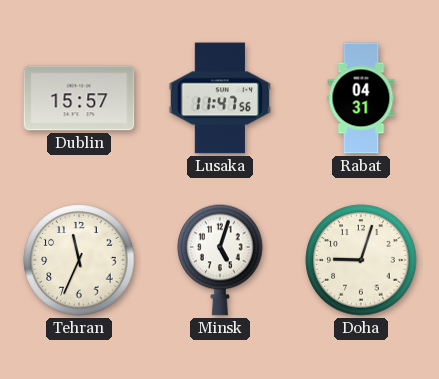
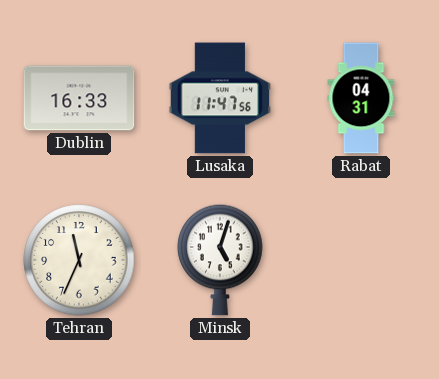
Dublin: 15:57 -> 16:33
Doha: 9:03 -> none
